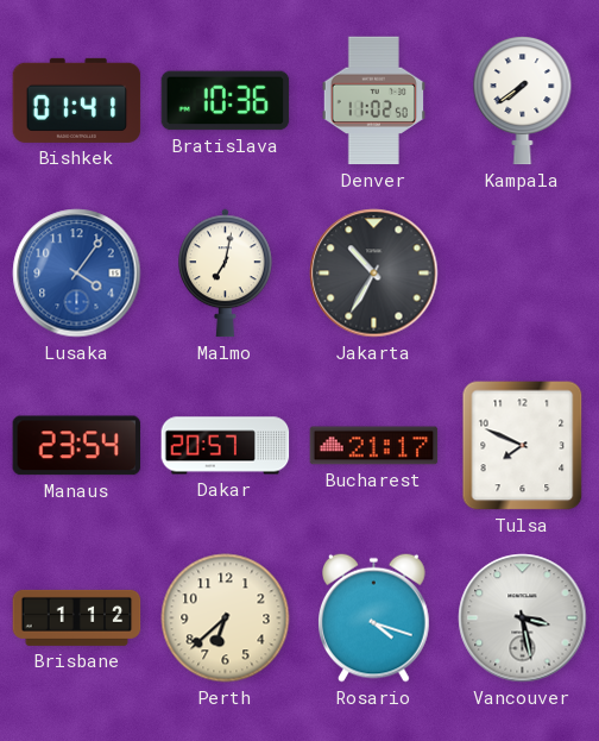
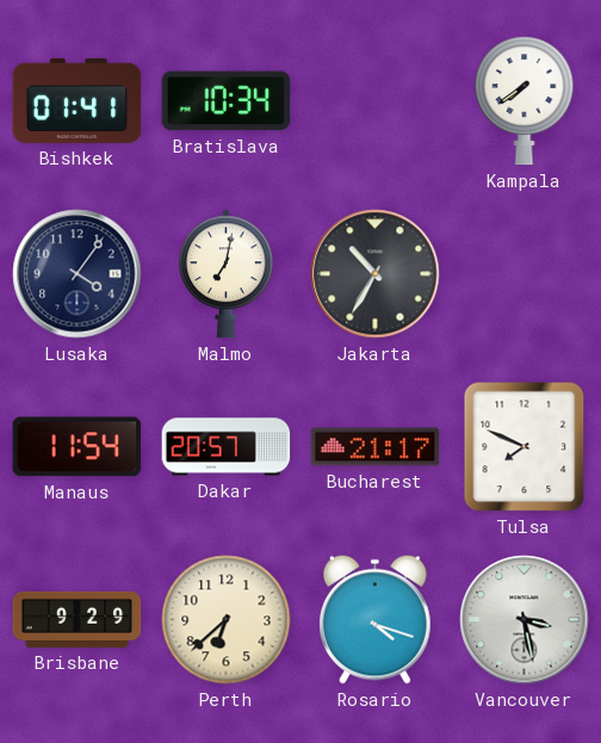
Bratislava: 10:36 -> 10:34
Denver: 11:02 -> none
Lusaka dial: blue -> navy
Manaus: 23:54 -> 11:54
Brisbane: 1:12 -> 9:29
